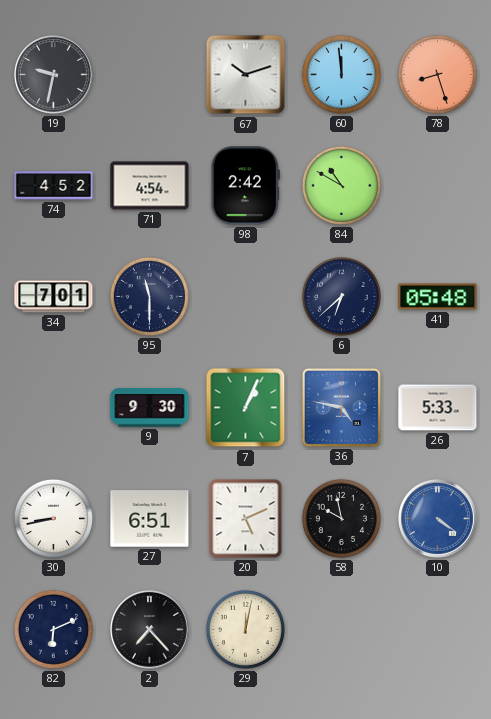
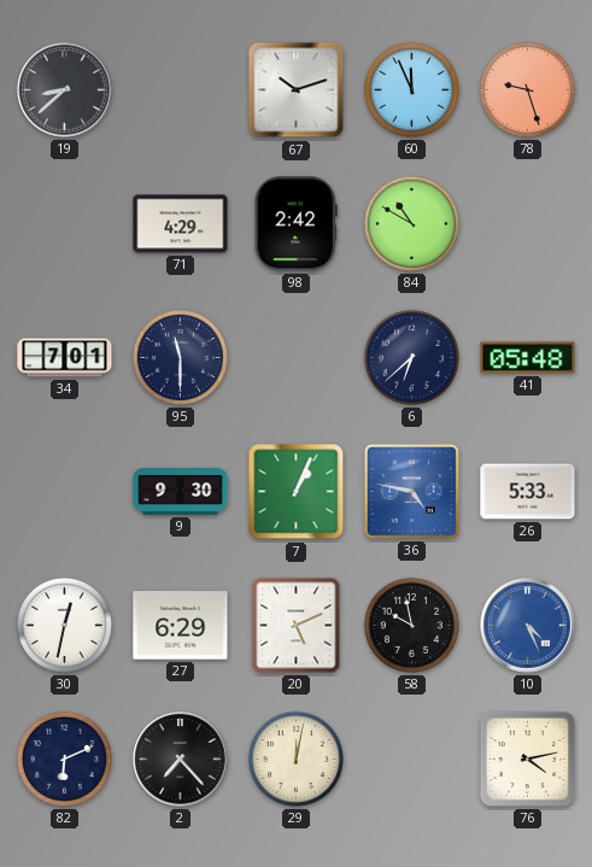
19: 9:32 -> 8:38
60: 11:59 -> 11:56
78: 8:27 -> 9:27
74: 4:52 -> none
71: 4:54 -> 4:29
30: 8:43 -> 12:32
27: 6:51 -> 6:29
10: 4:21 -> 4:26
76: none -> 4:13
